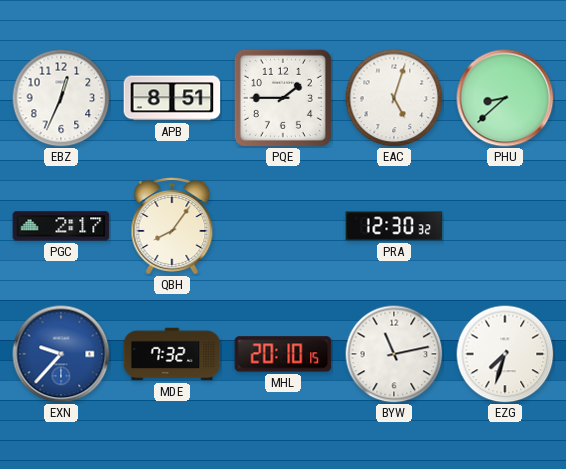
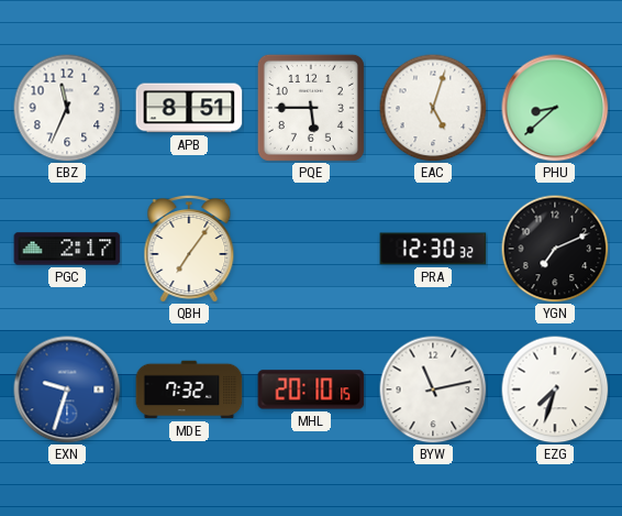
EBZ: 12:34 -> 11:34
PQE: 1:45 -> 5:45
QBH: 8:06 -> 7:06
YGN: none -> 7:11
EXN: 9:37 -> 9:33
